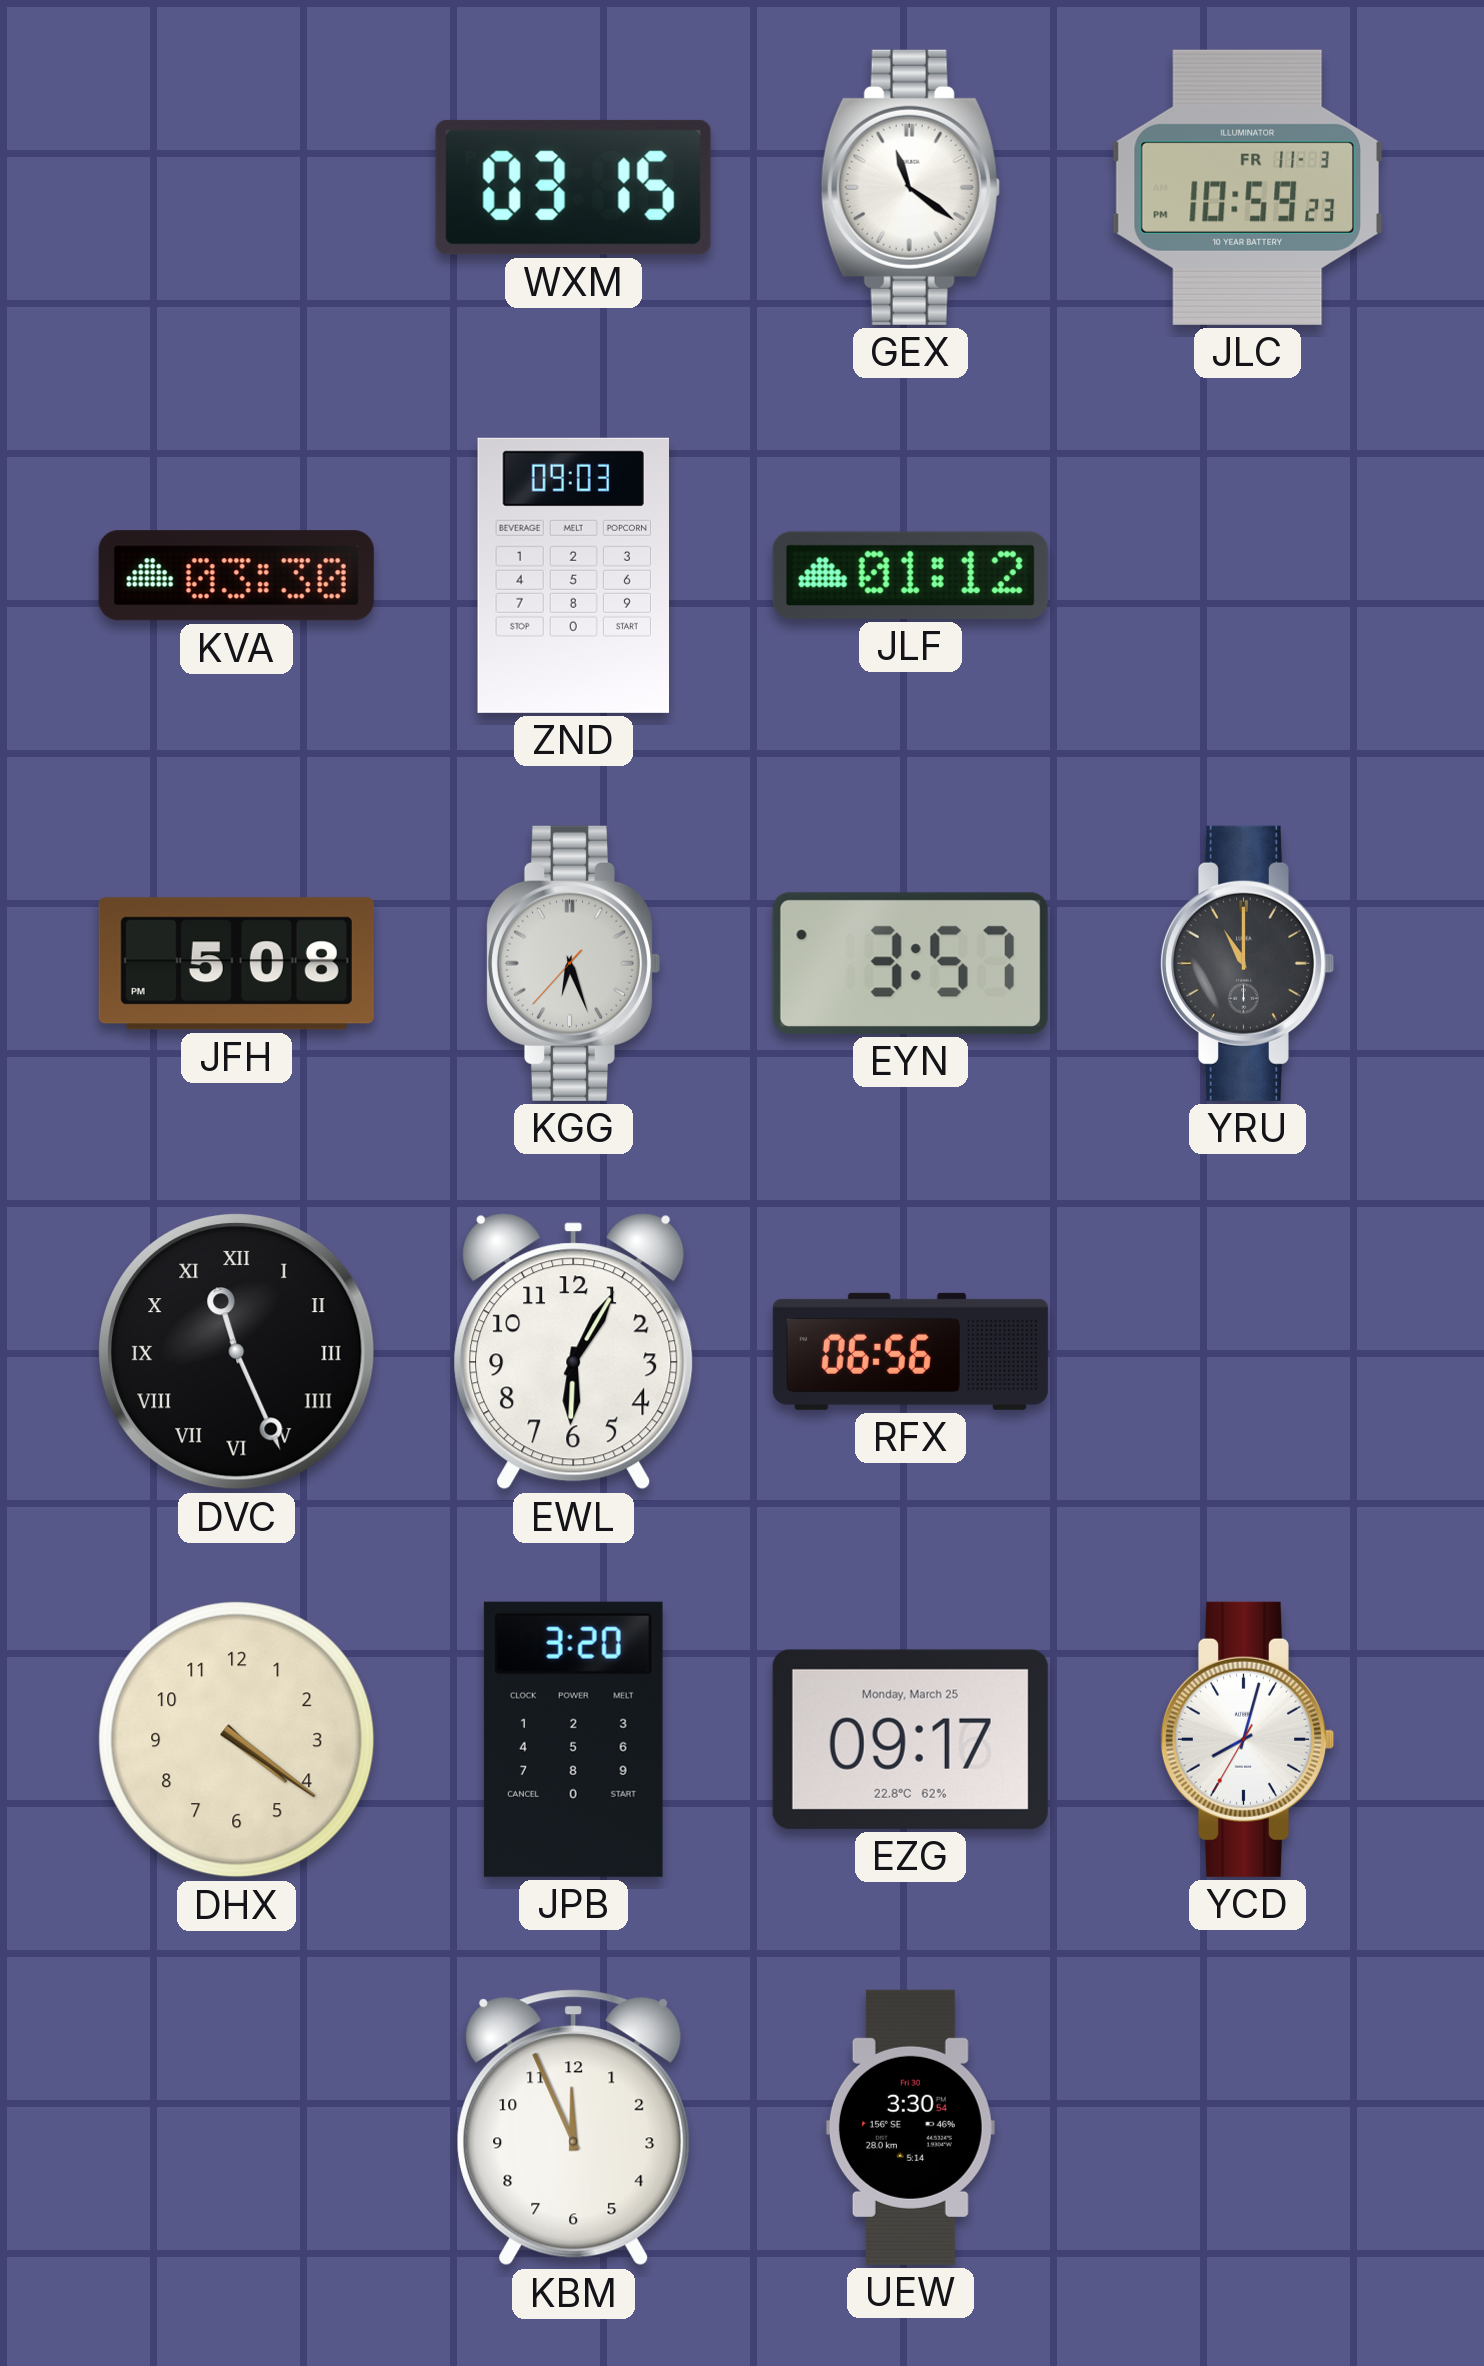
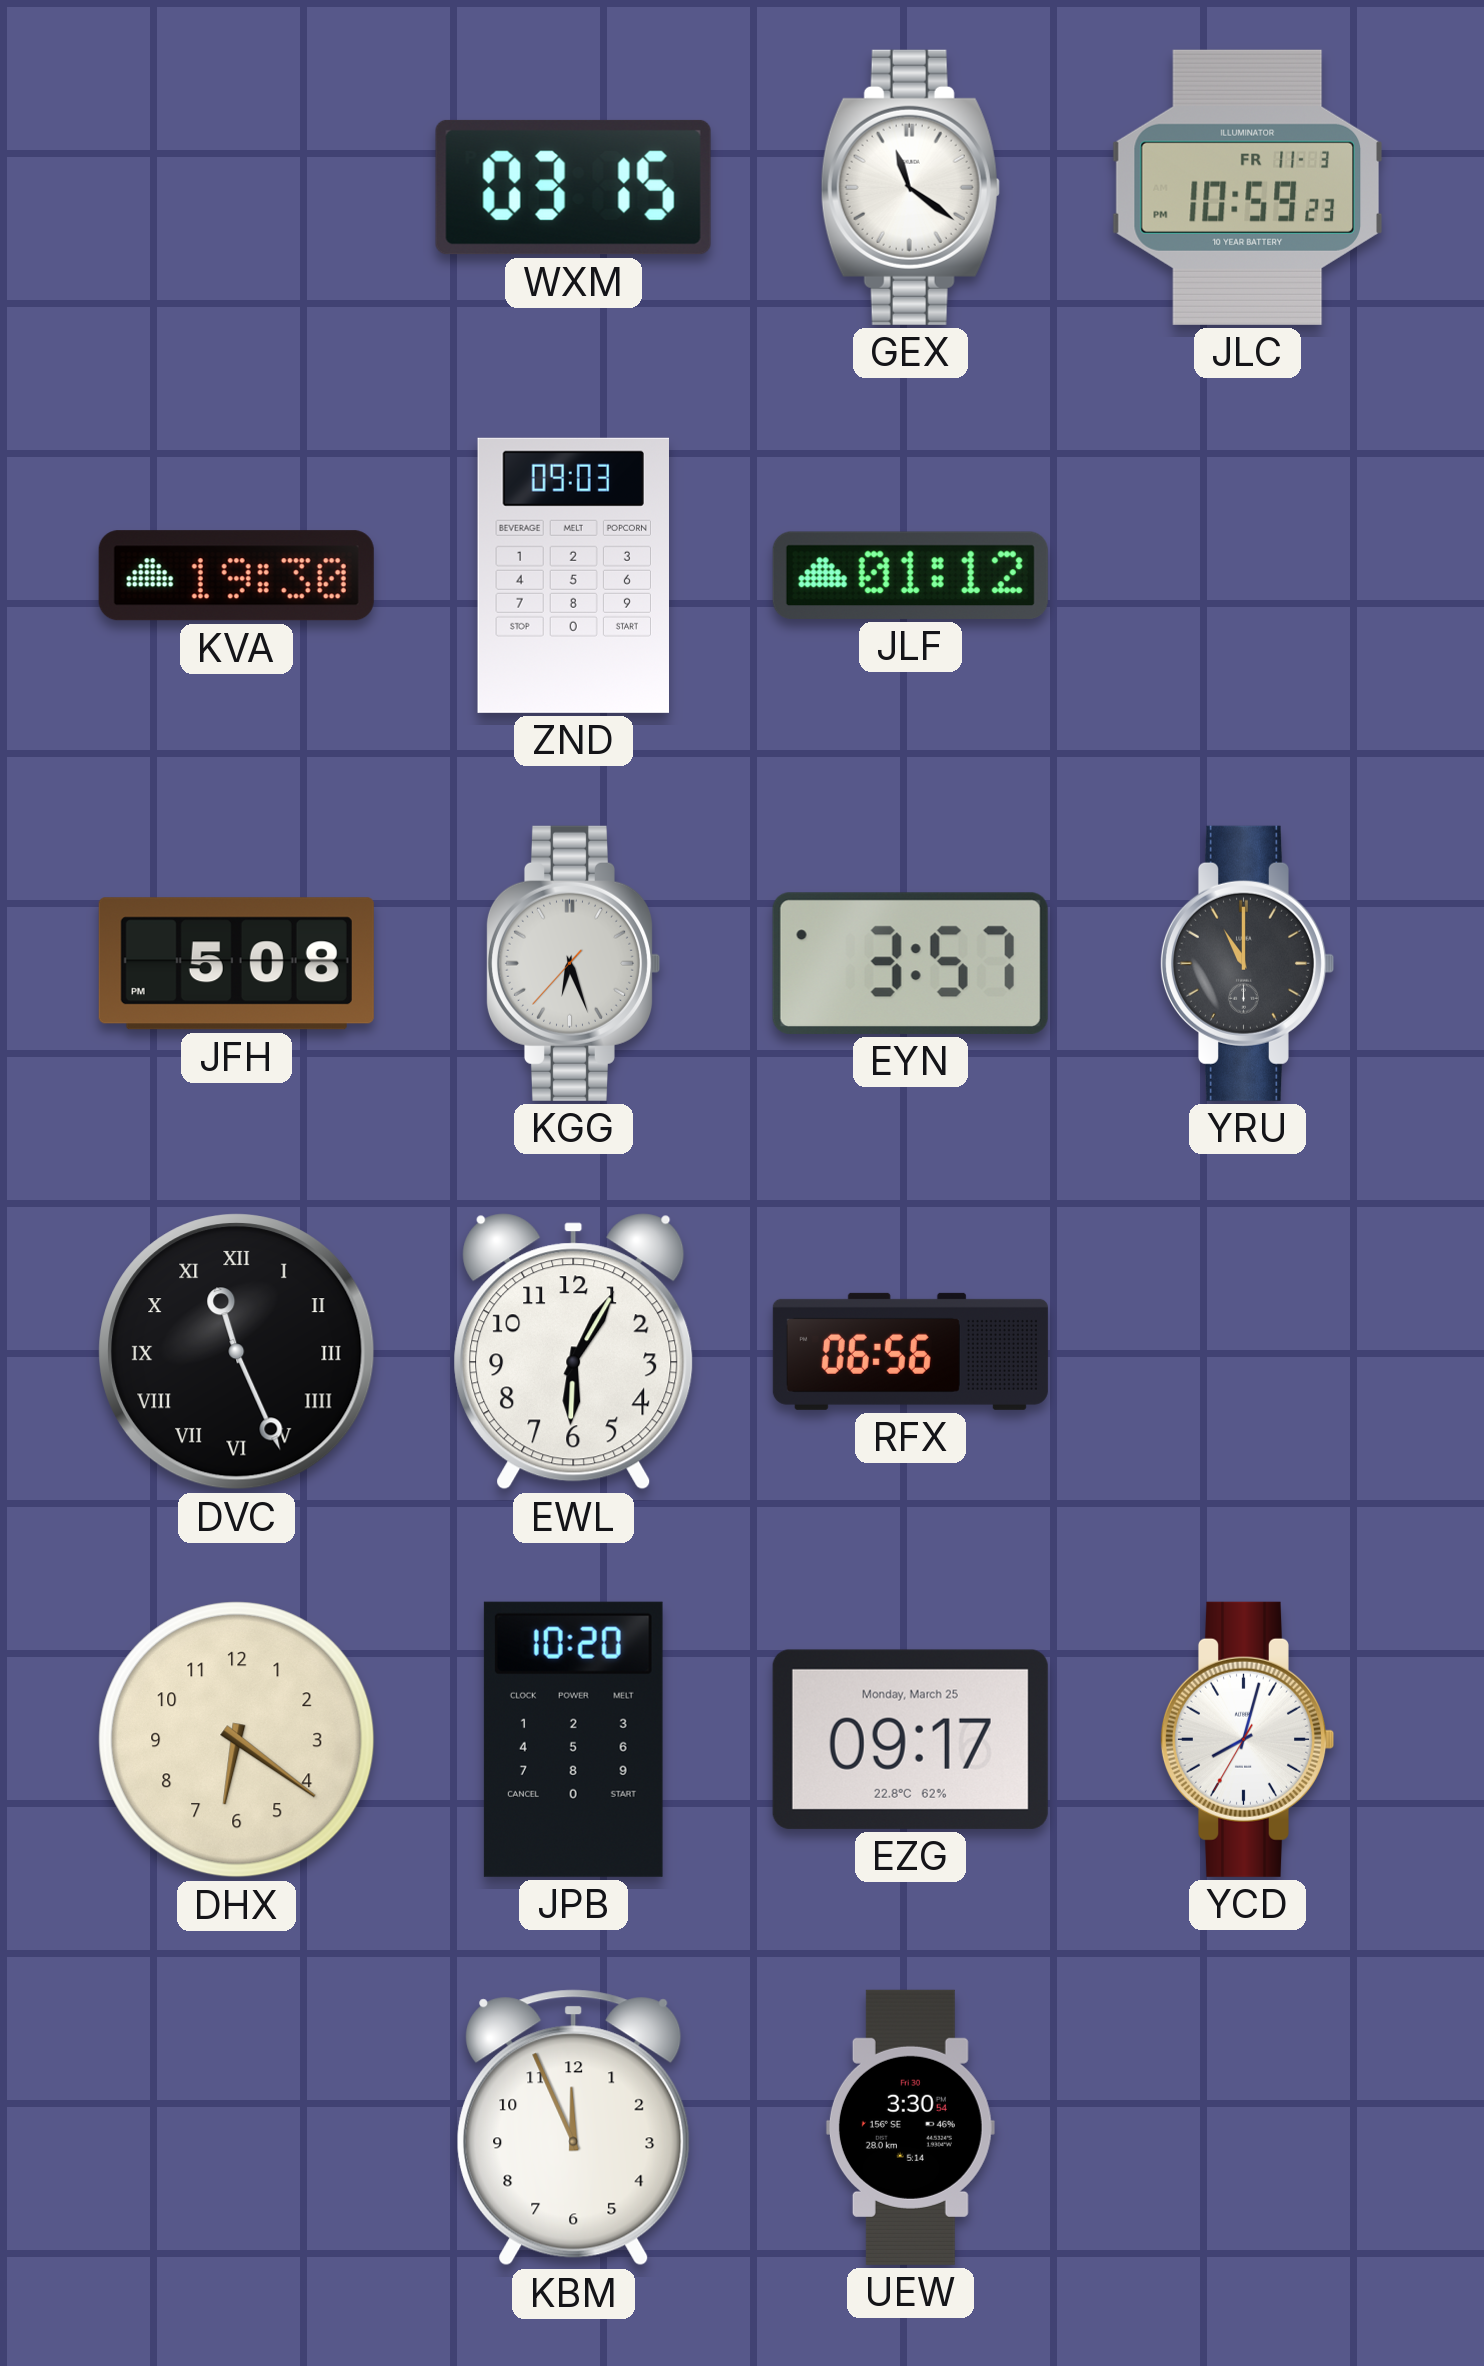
KVA: 03:30 -> 19:30
DHX: 4:21 -> 6:21
JPB: 3:20 -> 10:20
